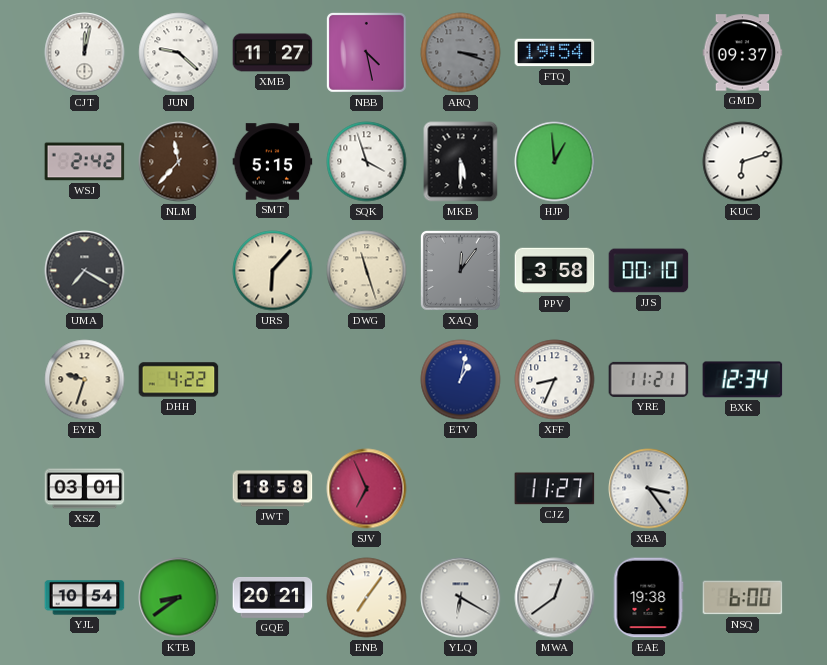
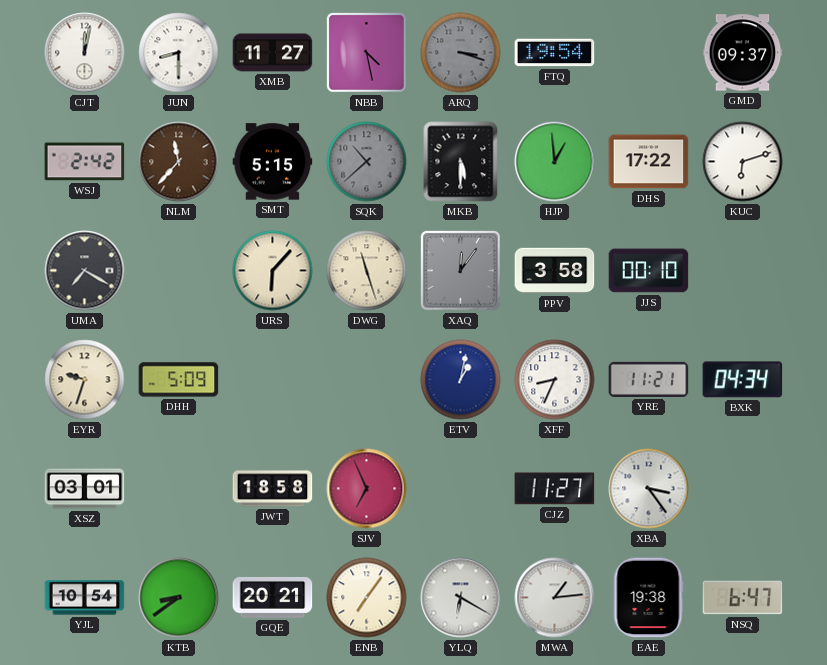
JUN: 9:22 -> 8:30
SQK: 3:57 -> 10:38
SQK dial: white -> grey
DHS: none -> 17:22
DHH: 4:22 -> 5:09
BXK: 12:34 -> 04:34
MWA: 12:39 -> 1:14
NSQ: 6:00 -> 6:47
